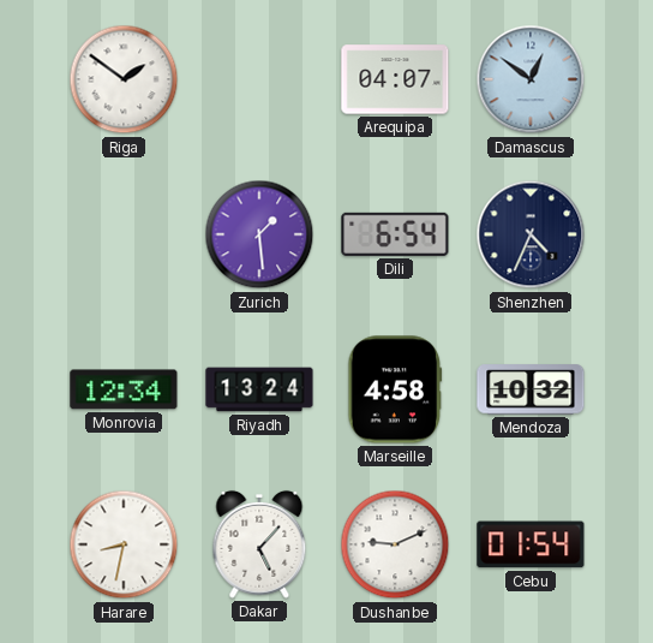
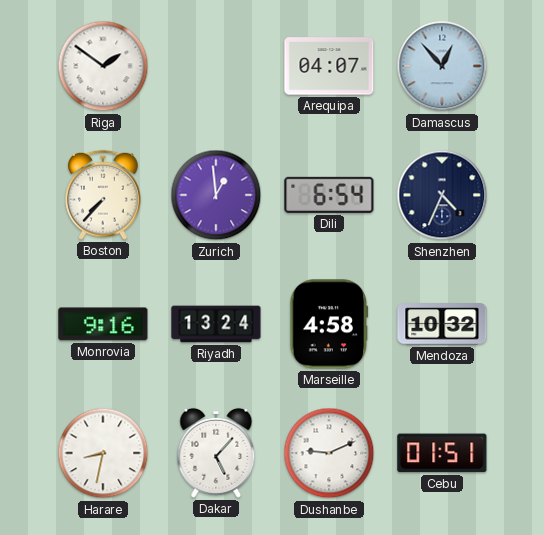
Damascus: 12:51 -> 12:53
Boston: none -> 7:37
Zurich: 1:29 -> 12:59
Monrovia: 12:34 -> 9:16
Cebu: 01:54 -> 01:51
